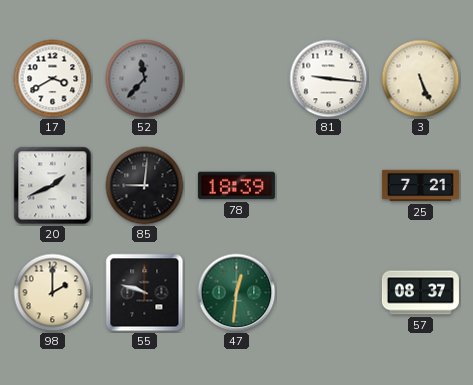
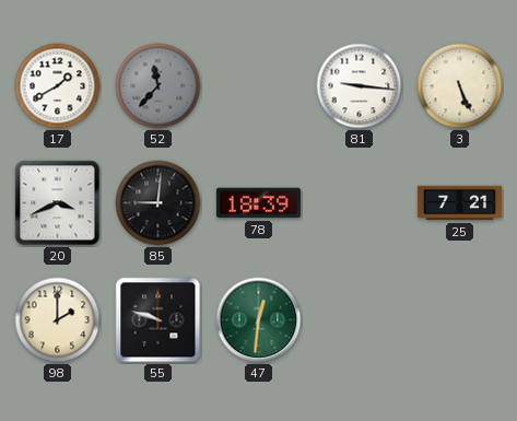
17: 3:40 -> 1:40
20: 1:41 -> 3:41
57: 08:37 -> none
